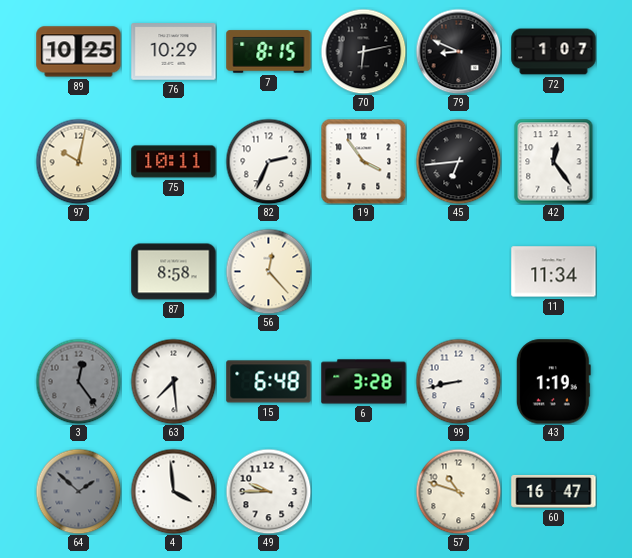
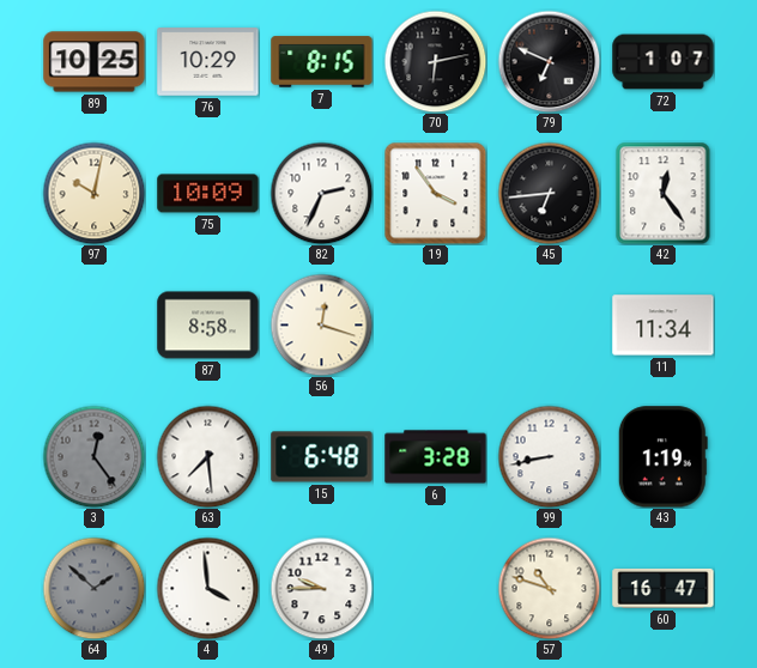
79: 8:49 -> 6:49
75: 10:11 -> 10:09
56: 12:23 -> 12:18
